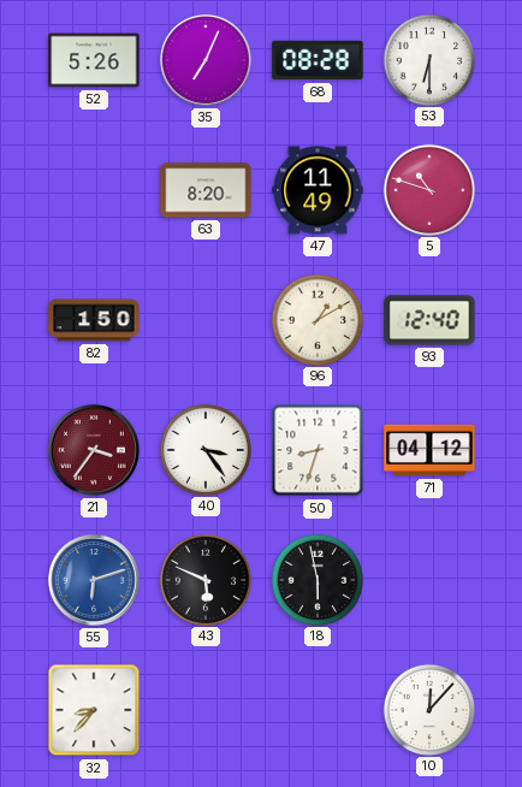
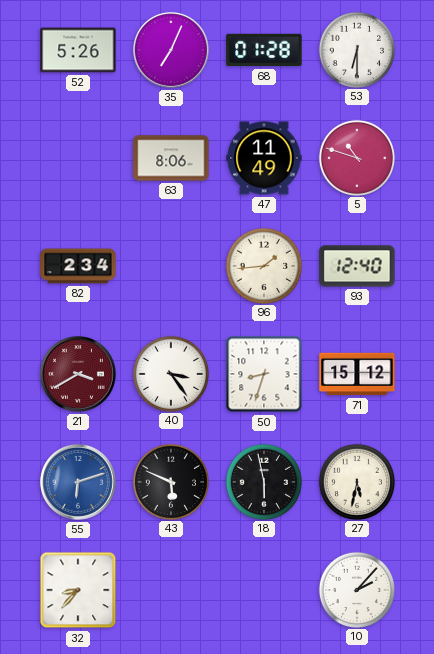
68: 08:28 -> 01:28
63: 8:20 -> 8:06
82: 1:50 -> 2:34
96: 1:10 -> 1:44
21: 3:36 -> 3:40
71: 04:12 -> 15:12
27: none -> 5:32
10: 12:07 -> 2:07
